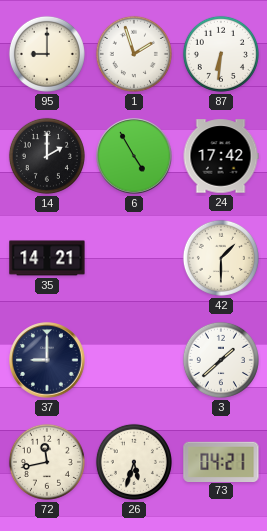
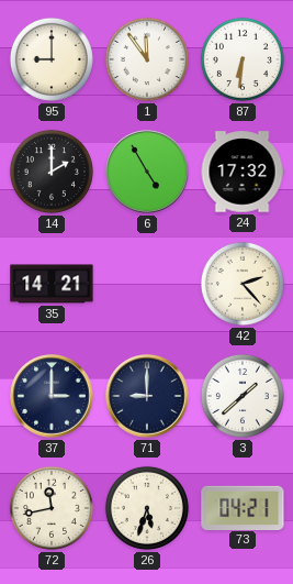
1: 1:57 -> 11:54
24: 17:42 -> 17:32
42: 1:30 -> 2:23
37: 9:00 -> 3:00
71: none -> 9:00
